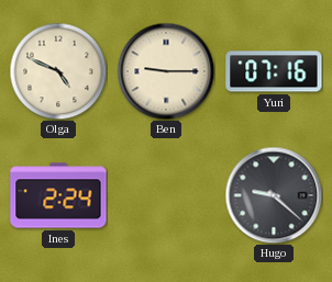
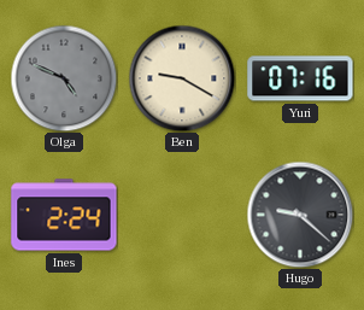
Olga dial: cream -> grey
Ben: 9:15 -> 9:20
